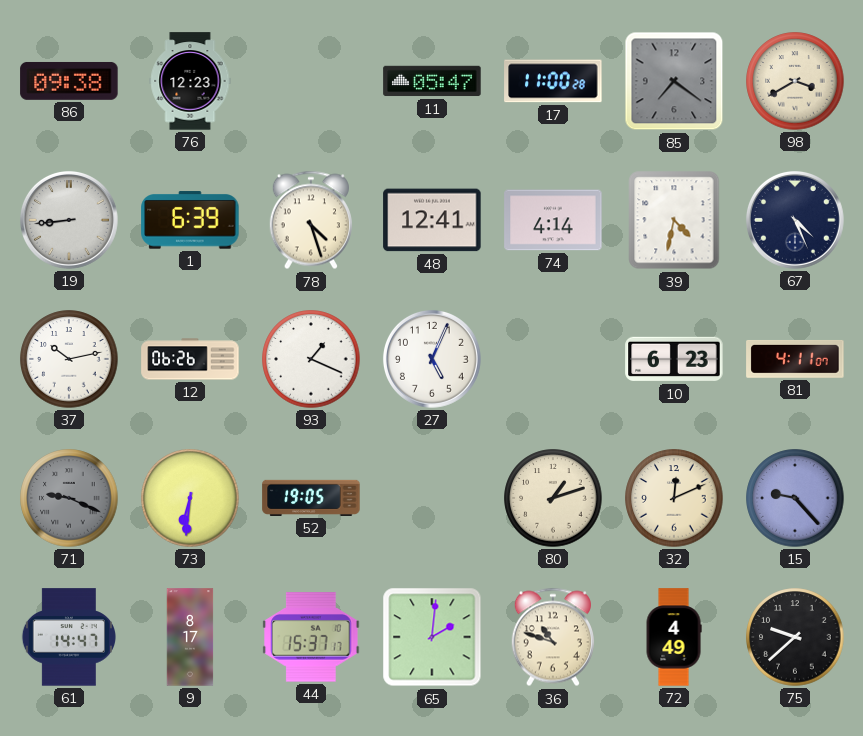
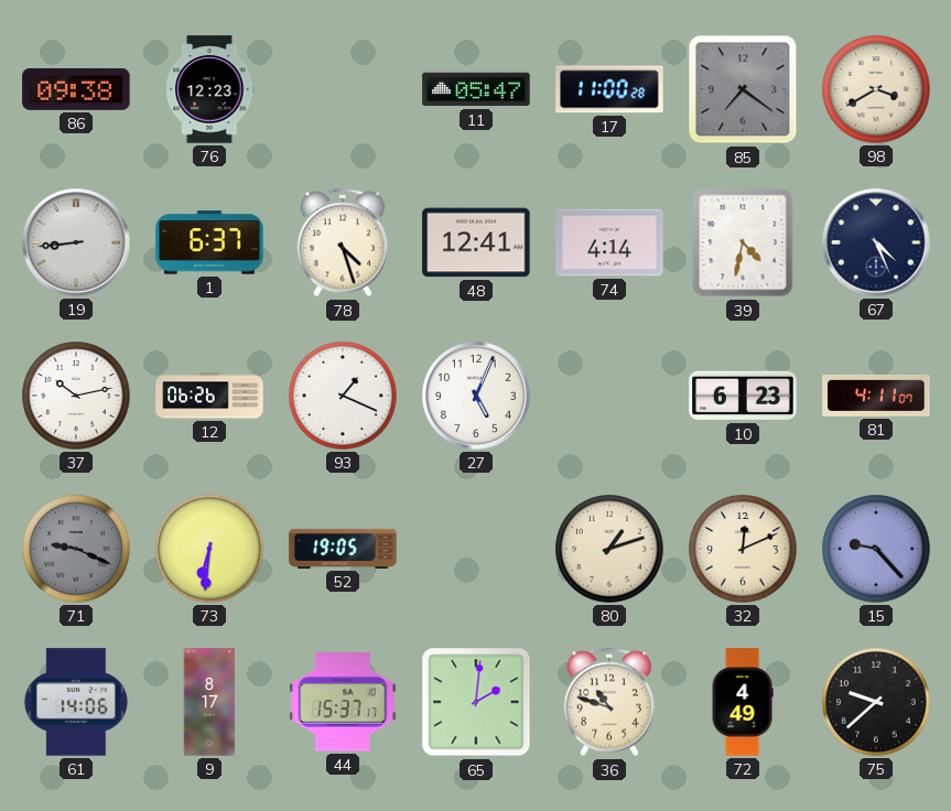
1: 6:39 -> 6:37
61: 14:47 -> 14:06
